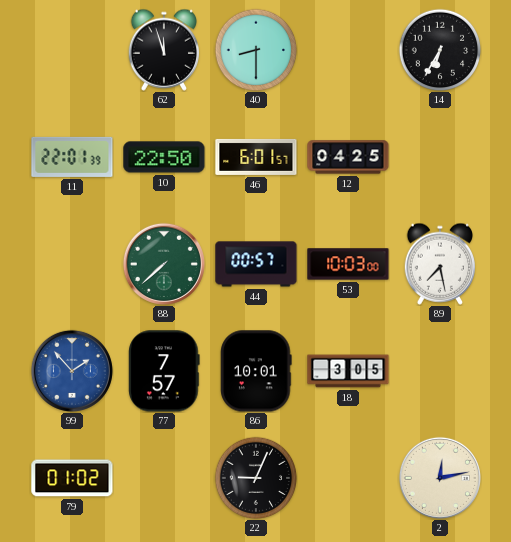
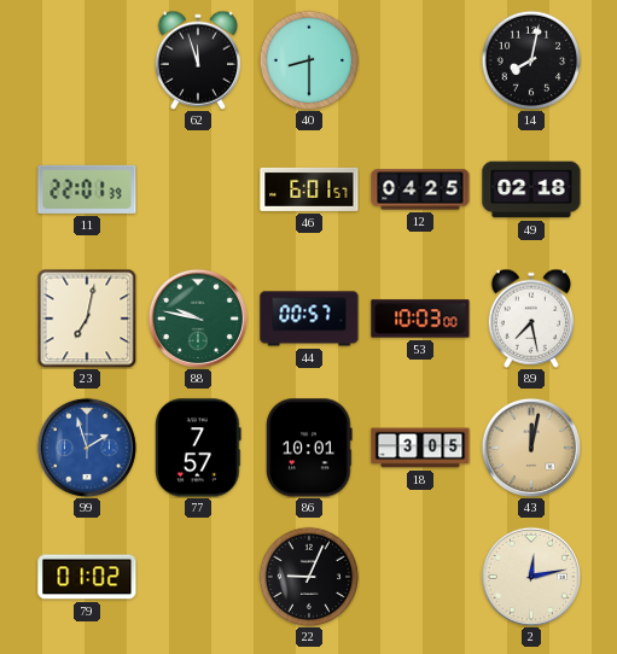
14: 6:35 -> 8:02
10: 22:50 -> none
49: none -> 02:18
23: none -> 7:02
88: 7:38 -> 9:47
99: 1:53 -> 1:57
43: none -> 12:02
